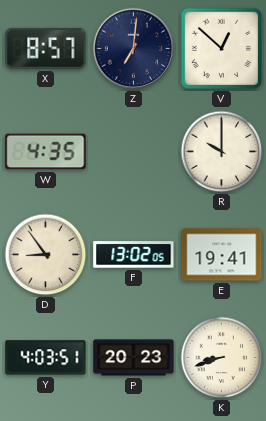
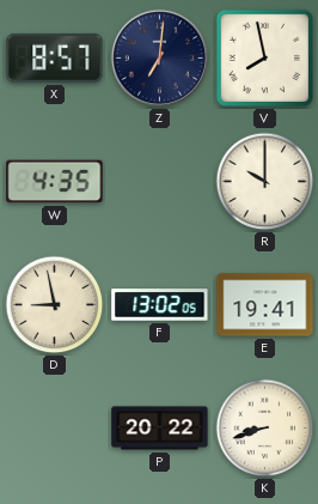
V: 12:52 -> 7:58
D: 8:54 -> 8:58
Y: 4:03 -> none
P: 20:23 -> 20:22
